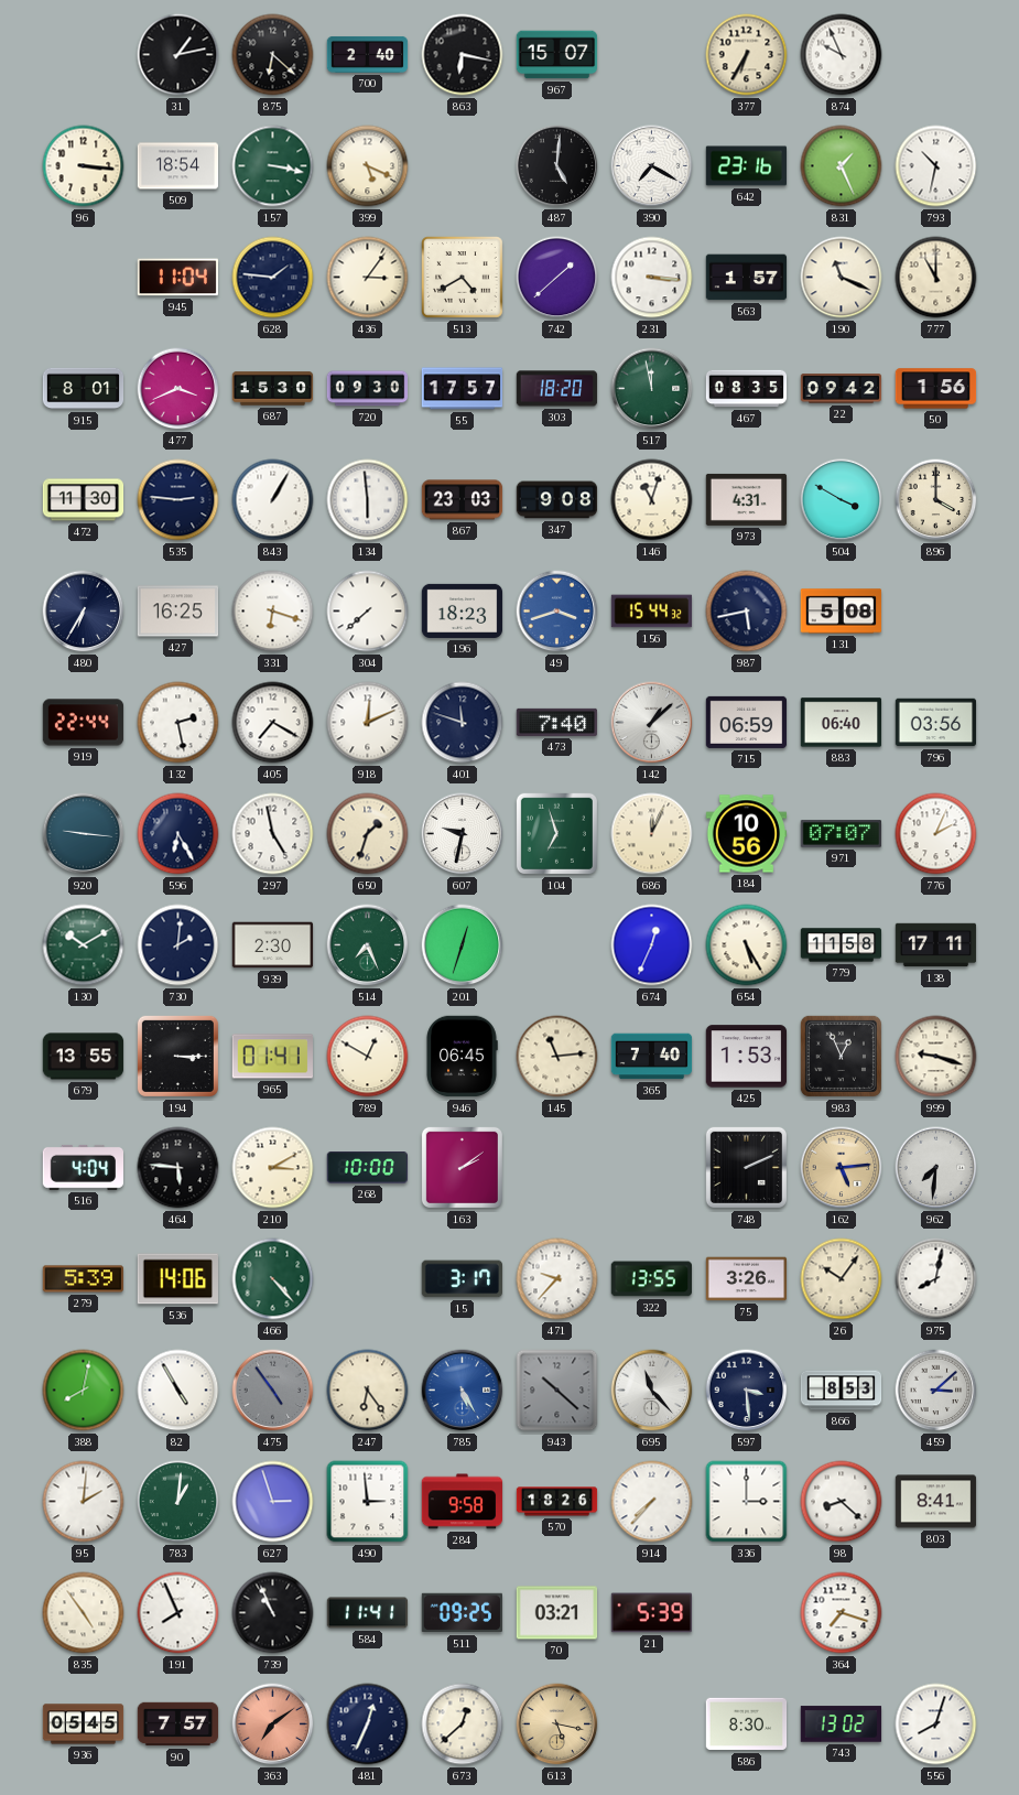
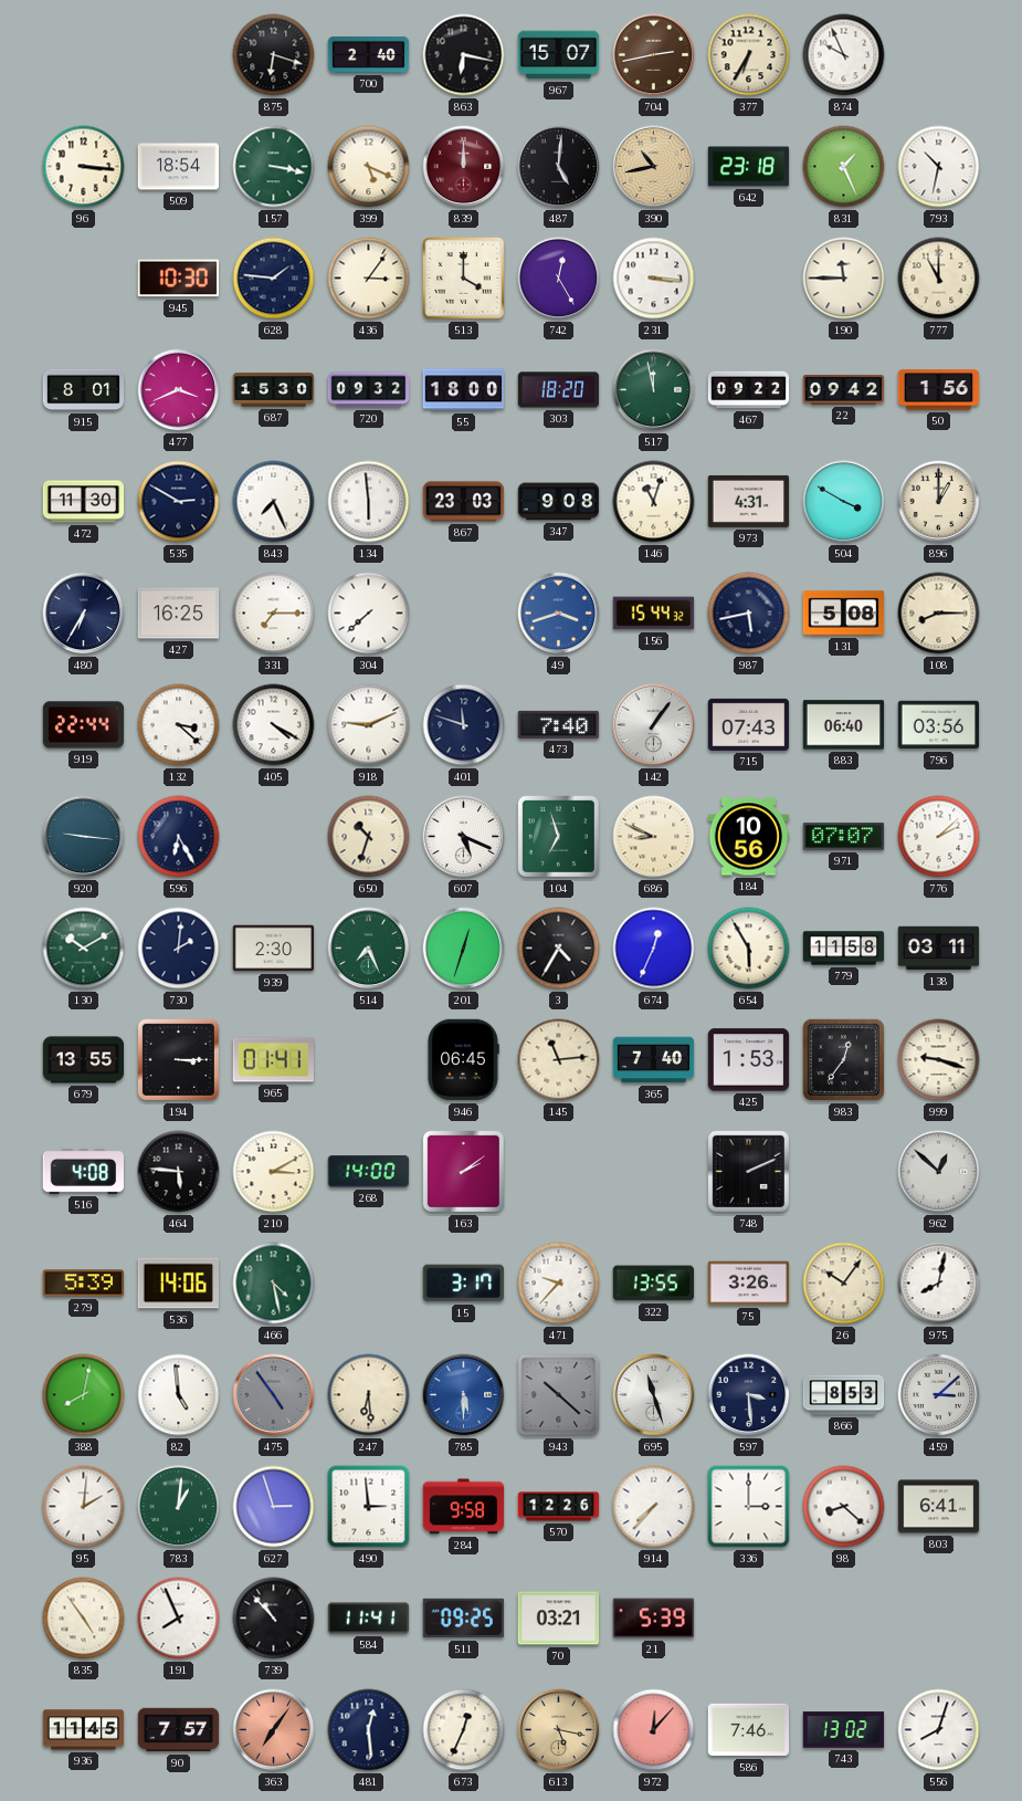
31: 1:13 -> none
875: 6:22 -> 6:18
704: none -> 2:43
839: none -> 12:00
390: 7:20 -> 10:43
390 dial: white -> champagne
642: 23:16 -> 23:18
945: 11:04 -> 10:30
513: 4:40 -> 4:00
742: 1:38 -> 12:25
563: 1:57 -> none
190: 11:19 -> 11:45
720: 09:30 -> 09:32
55: 17:57 -> 18:00
467: 08:35 -> 09:22
535: 2:46 -> 2:50
843: 1:05 -> 7:26
896: 4:00 -> 1:00
331: 6:18 -> 7:15
196: 18:23 -> none
108: none -> 8:15
132: 2:28 -> 3:22
405: 7:20 -> 4:20
918: 12:11 -> 9:11
142: 1:08 -> 1:06
715: 06:59 -> 07:43
297: 4:58 -> none
650: 1:33 -> 10:33
607: 9:32 -> 5:19
686: 12:04 -> 8:49
776: 2:04 -> 2:08
3: none -> 4:35
654: 5:25 -> 5:55
138: 17:11 -> 03:11
789: 12:50 -> none
983: 12:56 -> 12:36
516: 4:04 -> 4:08
268: 10:00 -> 14:00
162: 5:14 -> none
962: 7:31 -> 12:52
466: 4:23 -> 4:28
82: 4:55 -> 4:59
247: 6:24 -> 6:29
785: 5:25 -> 5:30
695: 11:23 -> 11:27
570: 18:26 -> 12:26
803: 8:41 -> 6:41
739: 10:56 -> 10:53
364: 7:18 -> none
936: 05:45 -> 11:45
363: 7:09 -> 7:06
481: 12:34 -> 12:29
673: 12:38 -> 12:34
972: none -> 12:07
586: 8:30 -> 7:46
